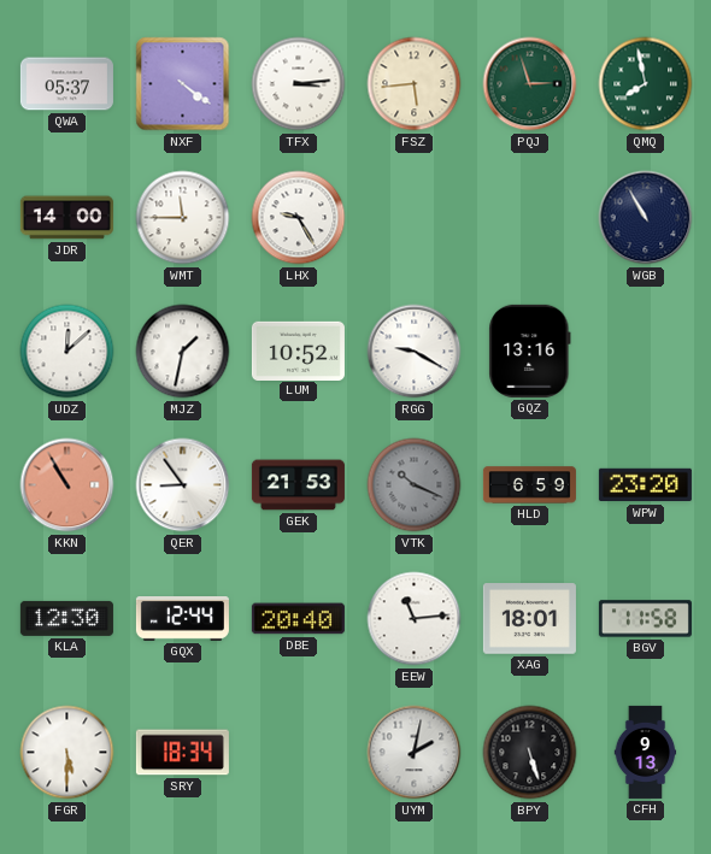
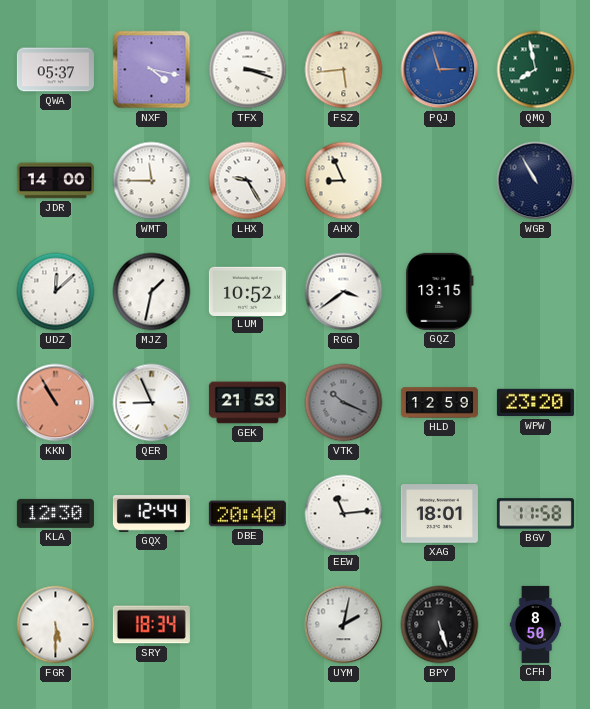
NXF: 4:21 -> 4:17
TFX: 3:14 -> 3:18
PQJ dial: green -> blue
AHX: none -> 8:56
RGG: 9:20 -> 3:39
GQZ: 13:16 -> 13:15
QER: 8:54 -> 8:56
HLD: 6:59 -> 12:59
CFH: 9:13 -> 8:50
